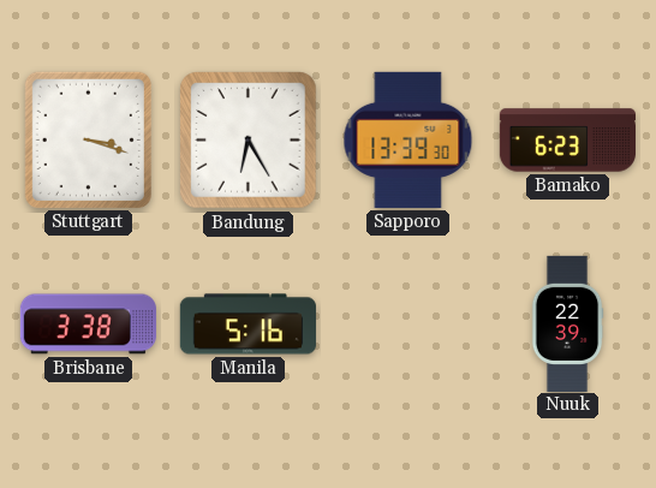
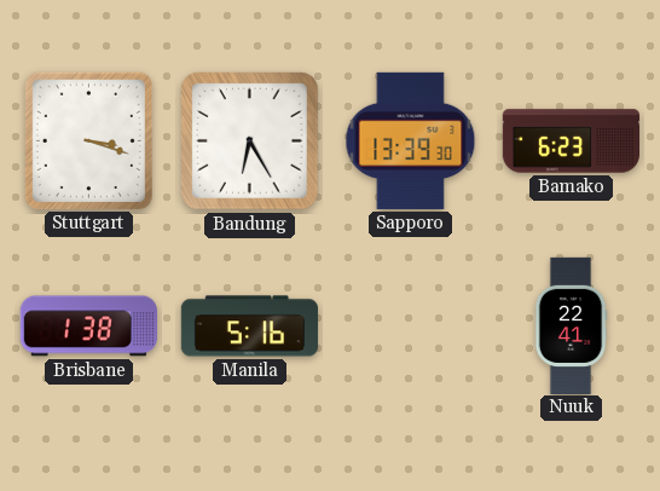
Brisbane: 3:38 -> 1:38
Nuuk: 22:39 -> 22:41
